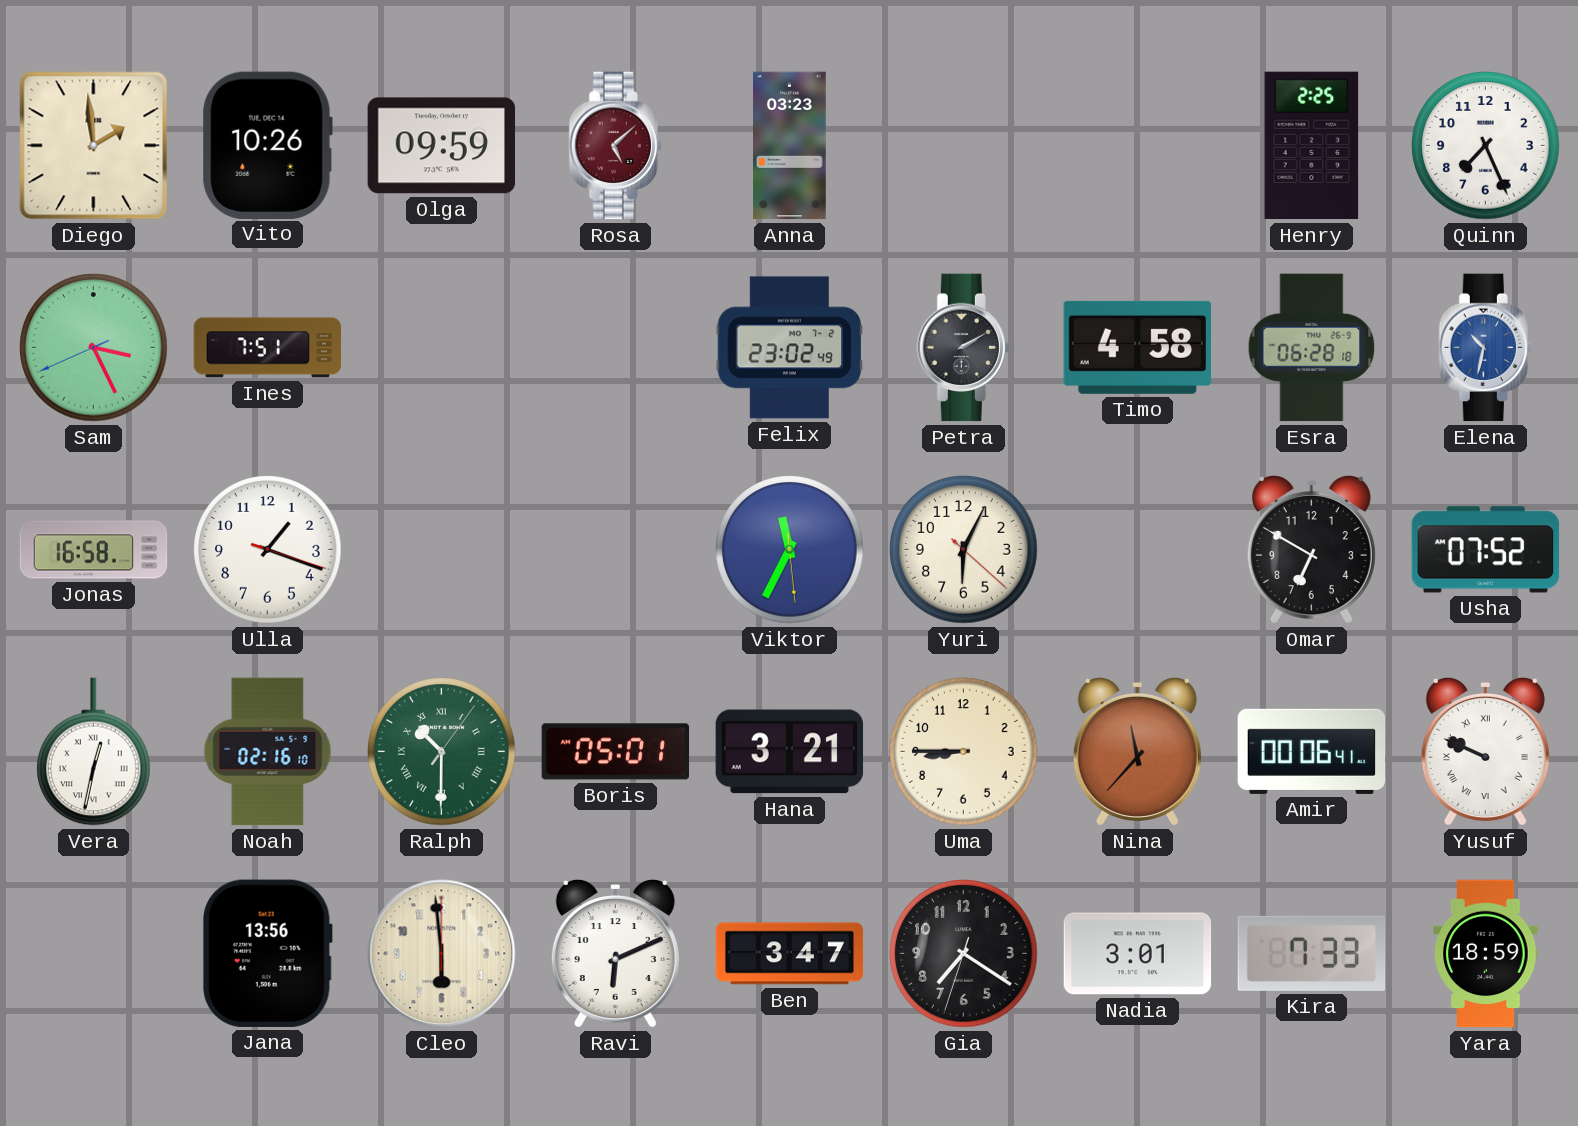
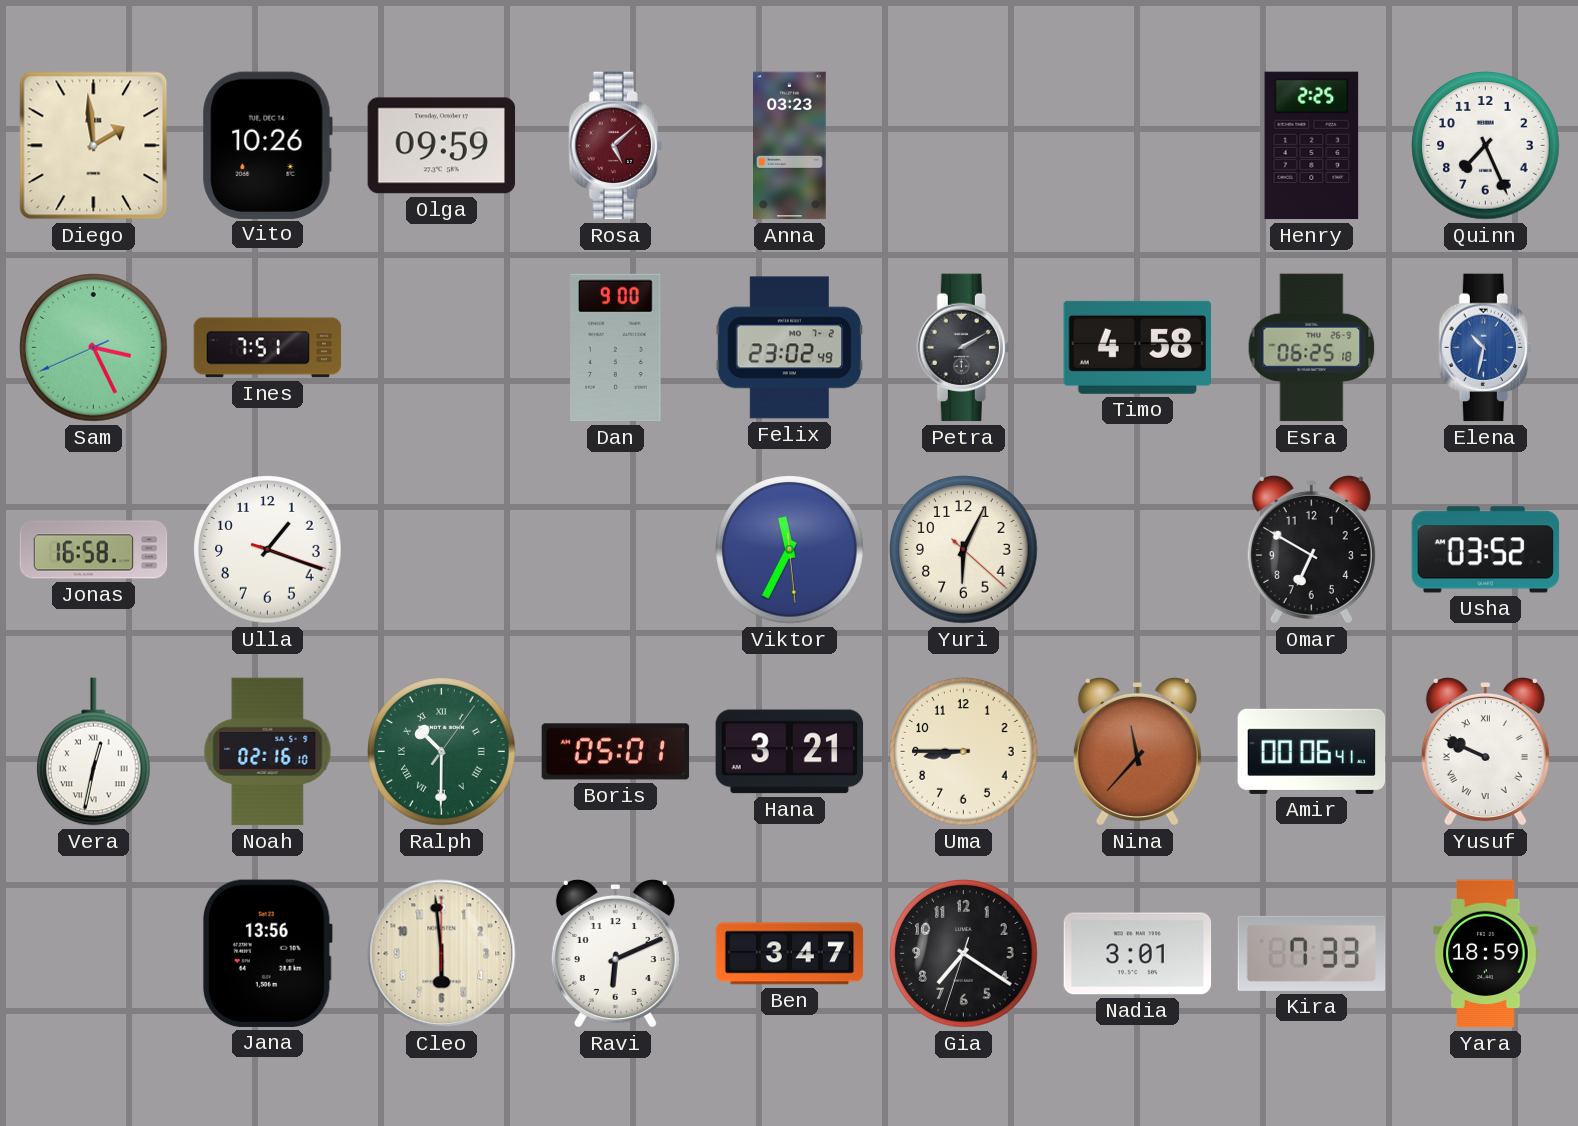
Dan: none -> 9:00
Esra: 06:28 -> 06:25
Usha: 07:52 -> 03:52
